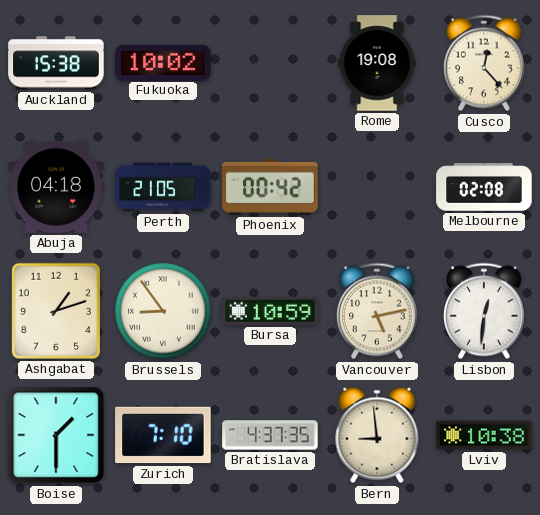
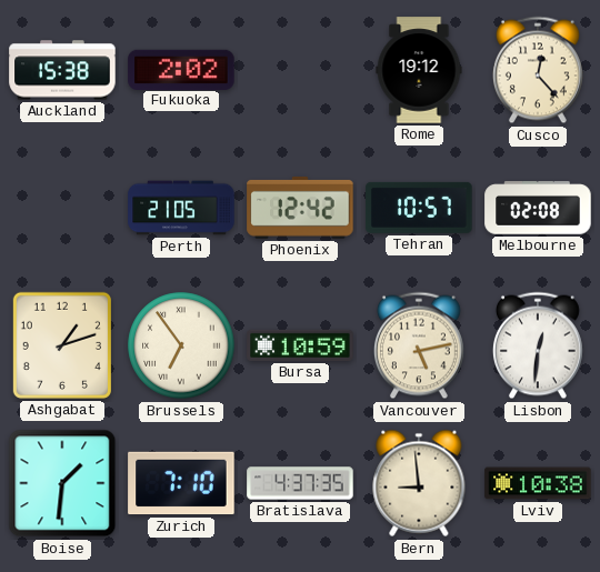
Fukuoka: 10:02 -> 2:02
Rome: 19:08 -> 19:12
Abuja: 04:18 -> none
Phoenix: 00:42 -> 12:42
Tehran: none -> 10:57
Brussels: 8:54 -> 6:54
Boise: 1:30 -> 1:31
